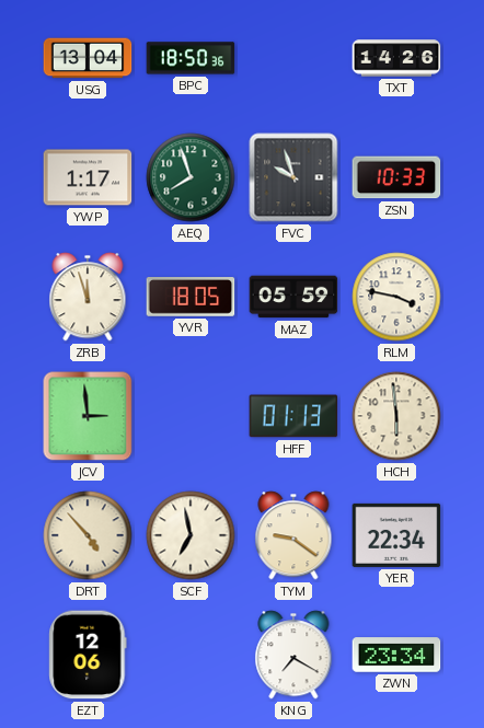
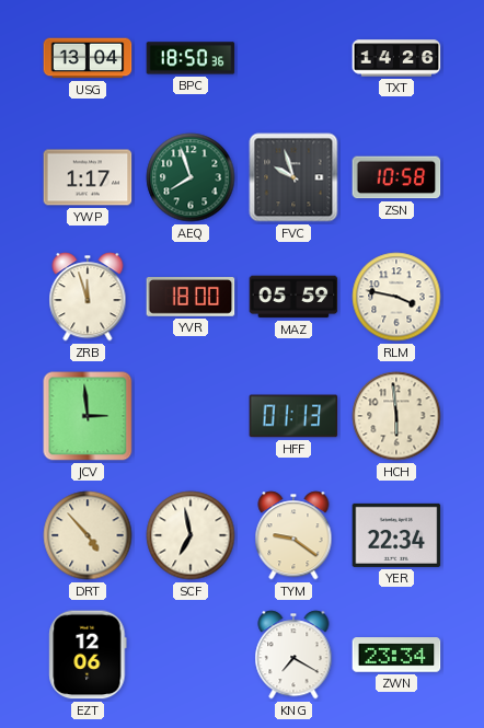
ZSN: 10:33 -> 10:58
YVR: 18:05 -> 18:00
